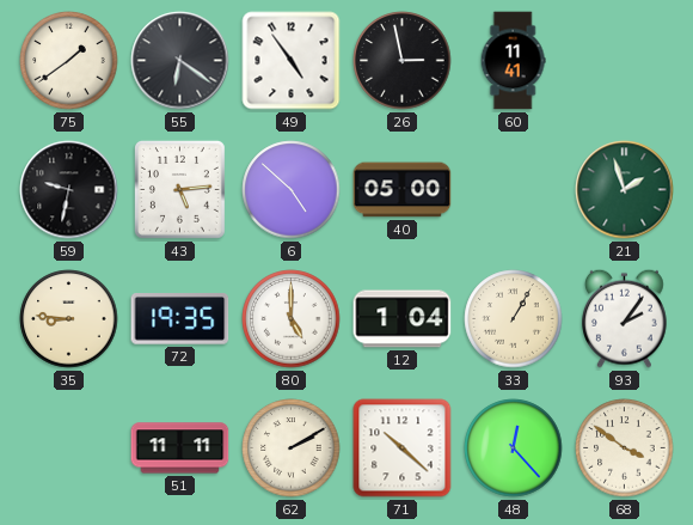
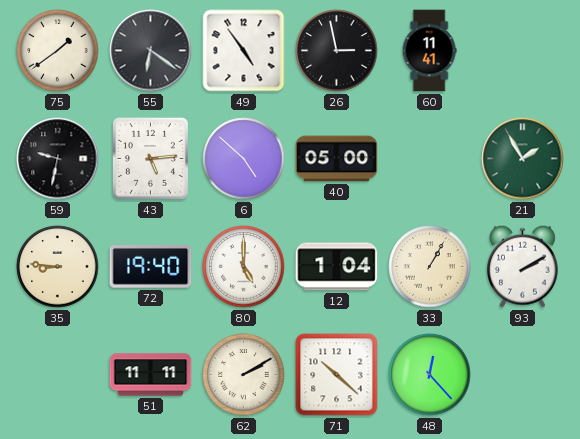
21: 1:57 -> 1:55
72: 19:35 -> 19:40
93: 2:06 -> 2:10
68: 3:51 -> none
